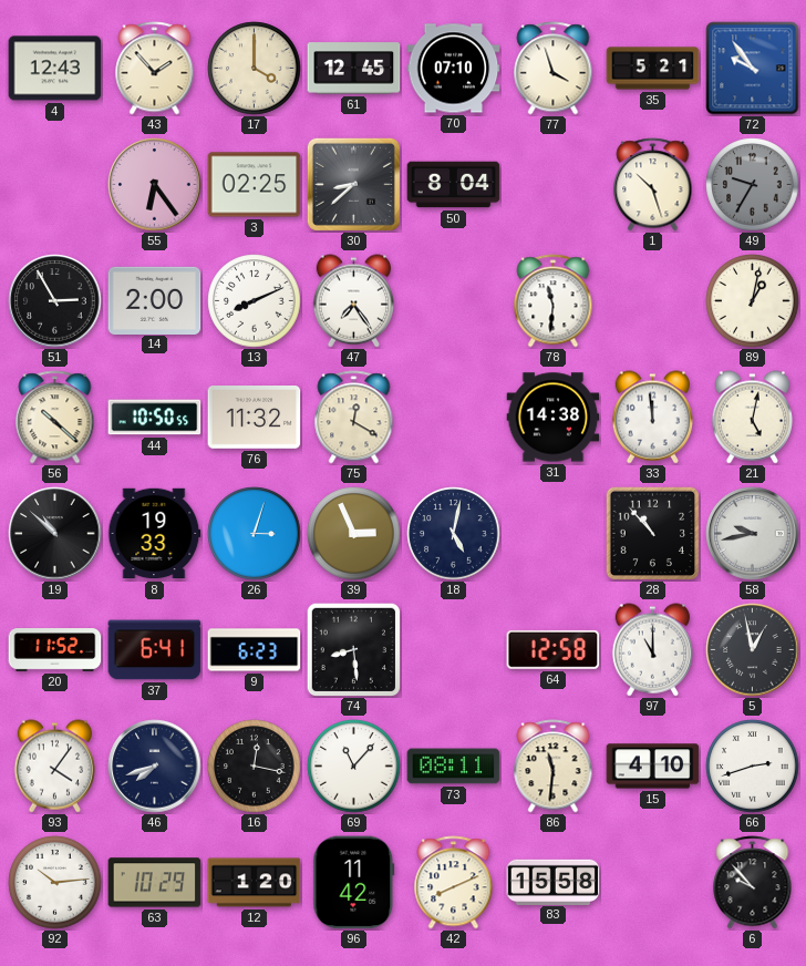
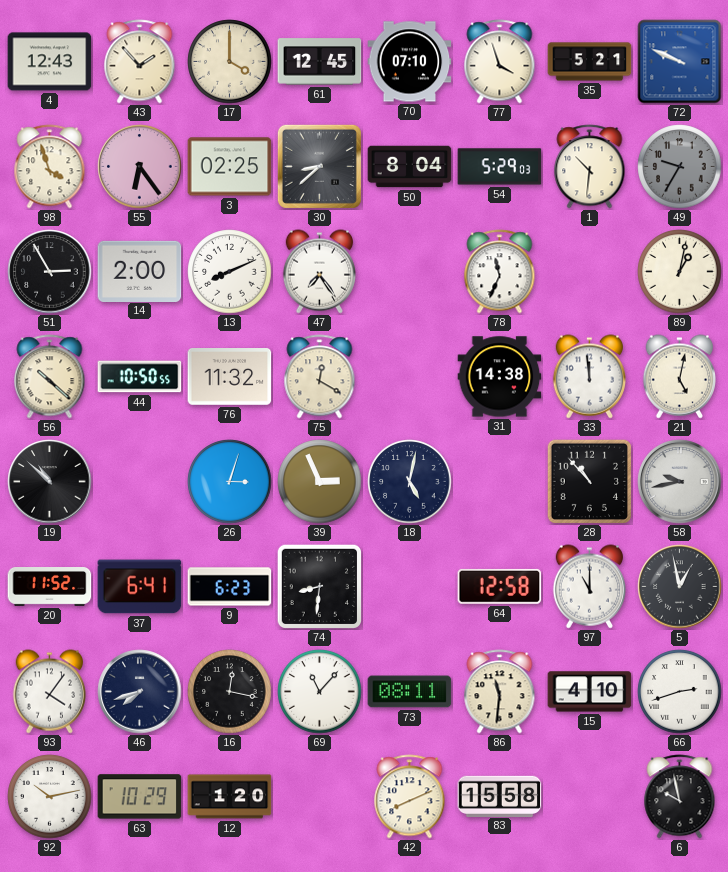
72: 9:54 -> 9:49
98: none -> 3:57
54: none -> 5:29
1: 10:27 -> 10:31
78: 11:31 -> 11:34
8: 19:33 -> none
74: 8:29 -> 8:31
92: 10:14 -> 10:13
96: 11:42 -> none
6: 9:53 -> 9:58
